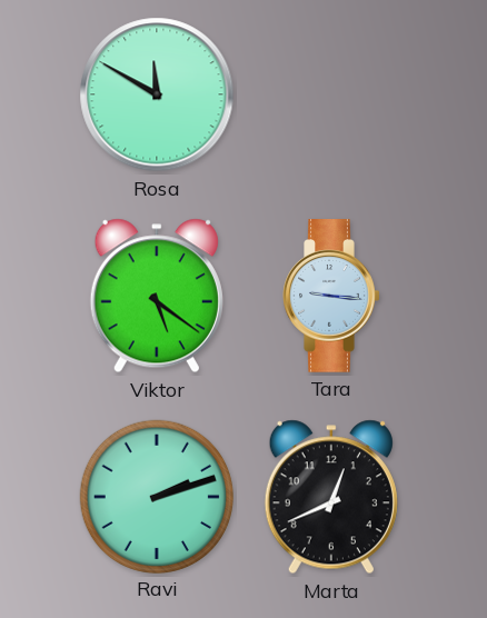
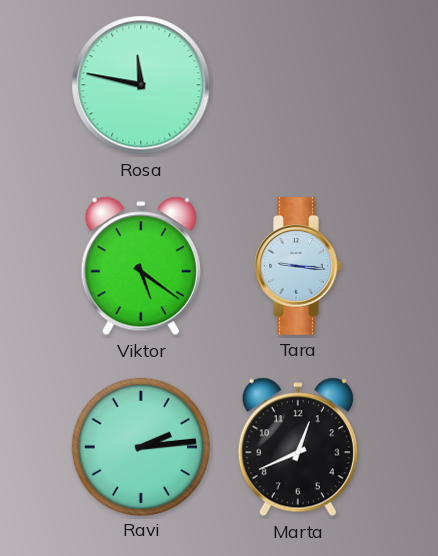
Rosa: 11:50 -> 11:47
Ravi: 2:12 -> 2:14
